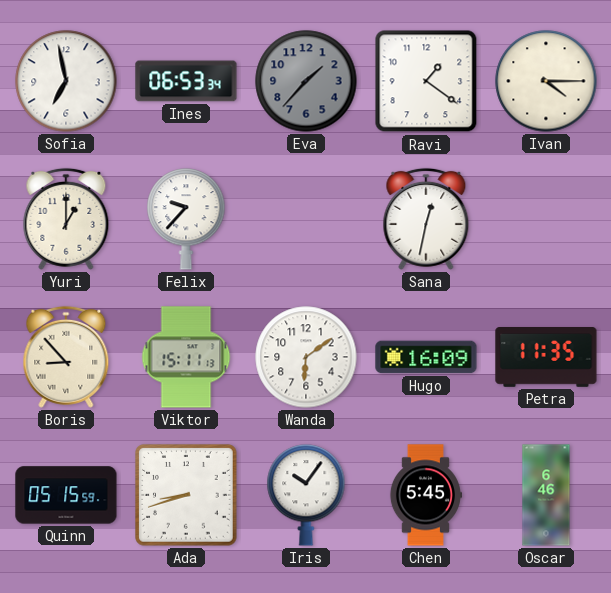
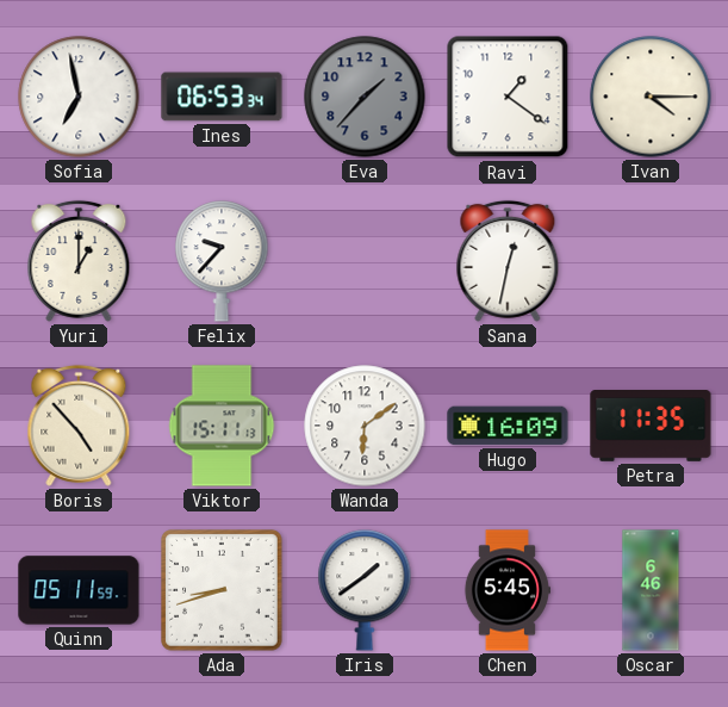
Boris: 8:53 -> 4:53
Quinn: 05:15 -> 05:11
Iris: 10:06 -> 1:39
